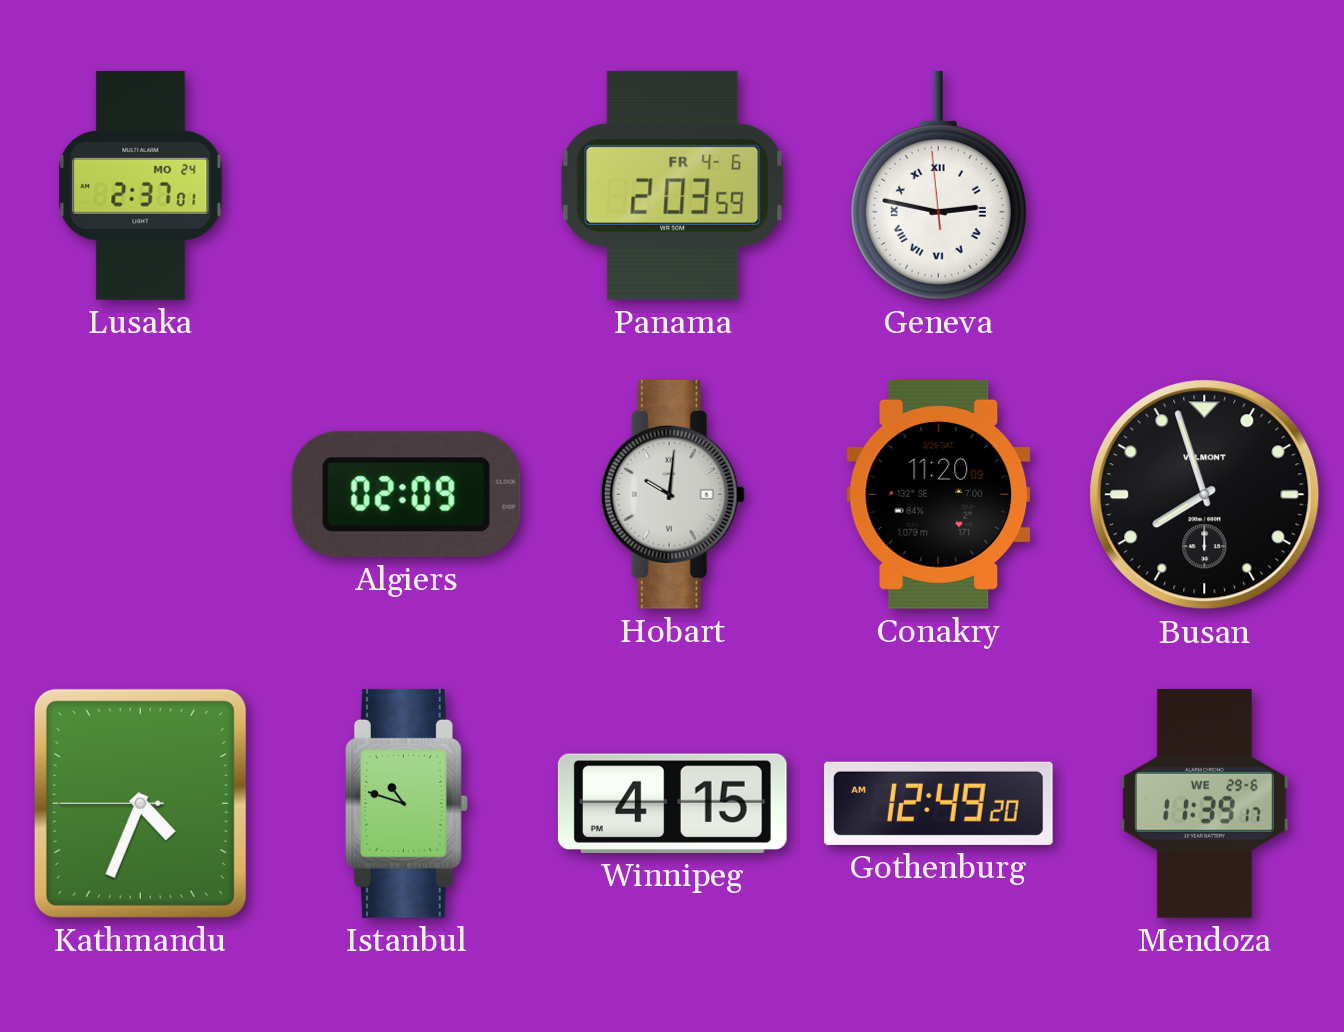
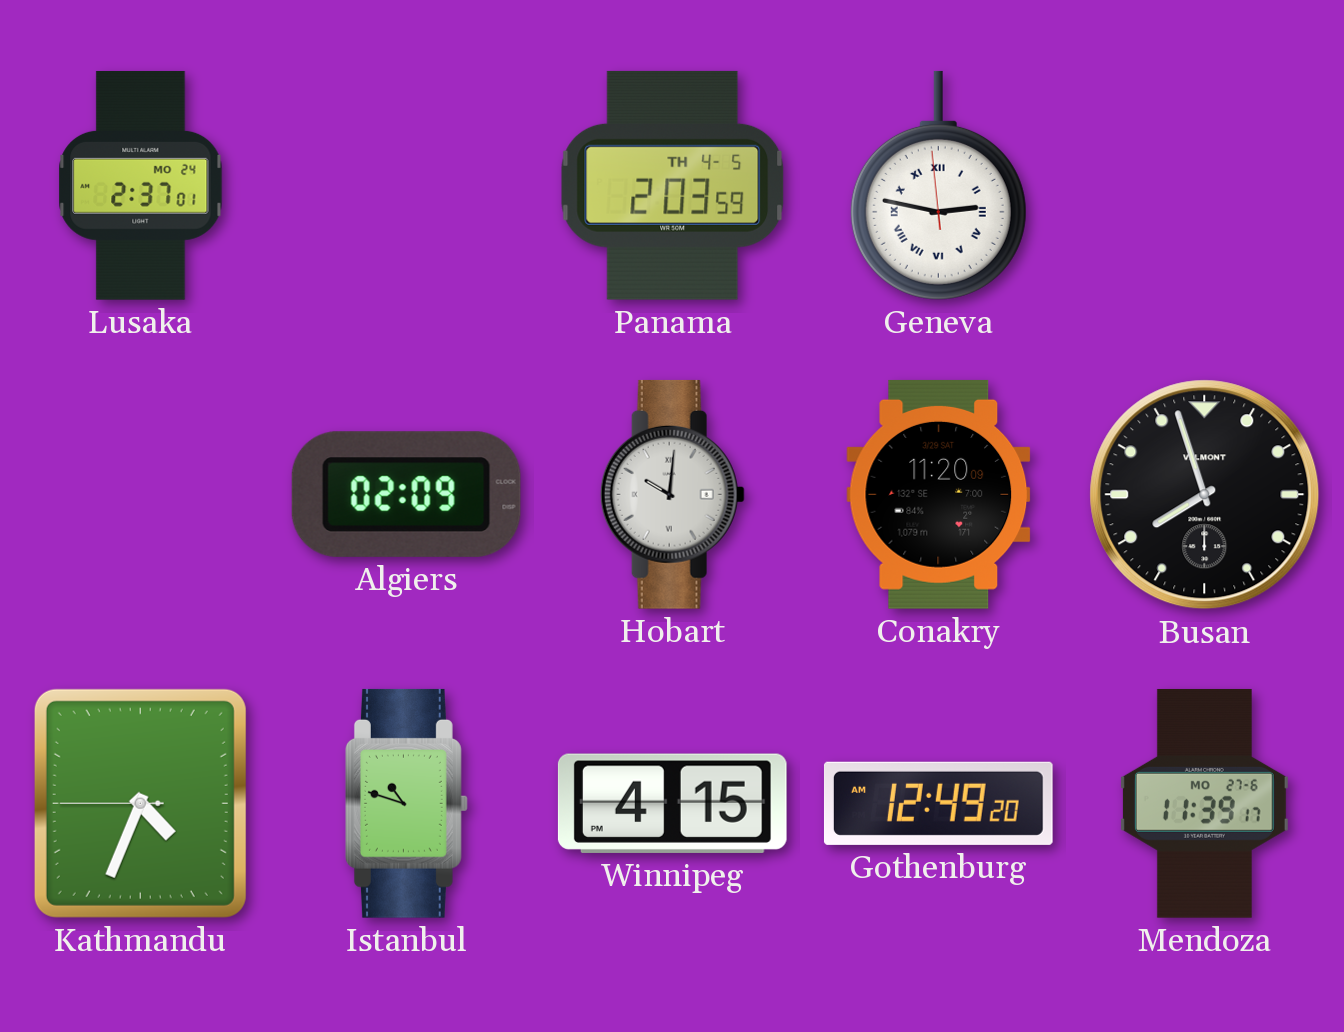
Panama date: FR 4-6 -> TH 4-5
Mendoza date: WE 29-6 -> MO 27-6
